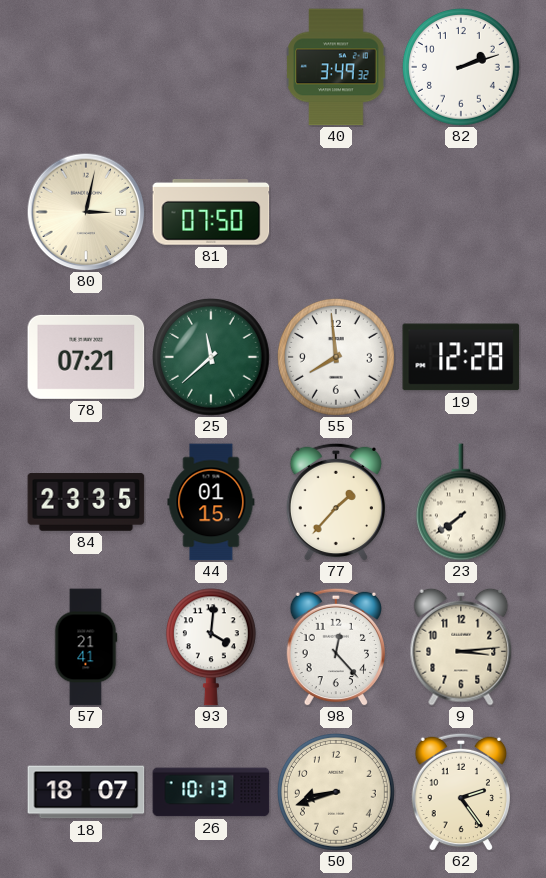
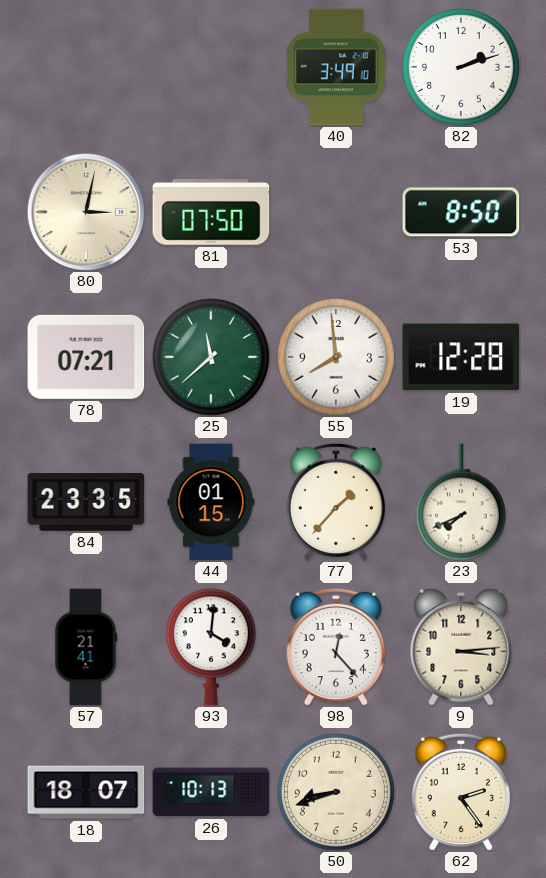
40: 3:49:32 -> 3:49:10
53: none -> 8:50
23: 7:39 -> 7:41
